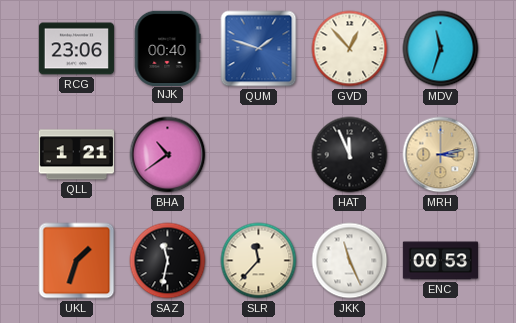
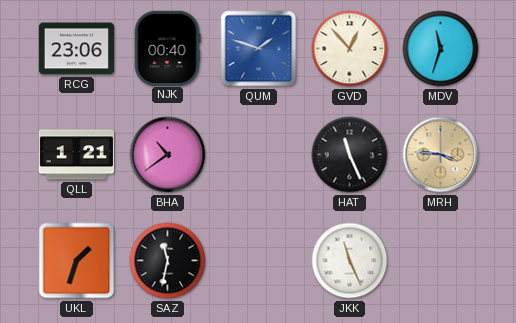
HAT: 11:56 -> 11:26
MRH: 3:13 -> 3:46
SLR: 11:37 -> none
ENC: 00:53 -> none
